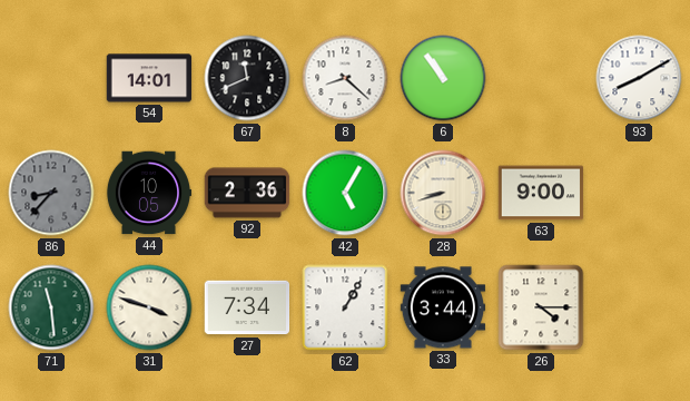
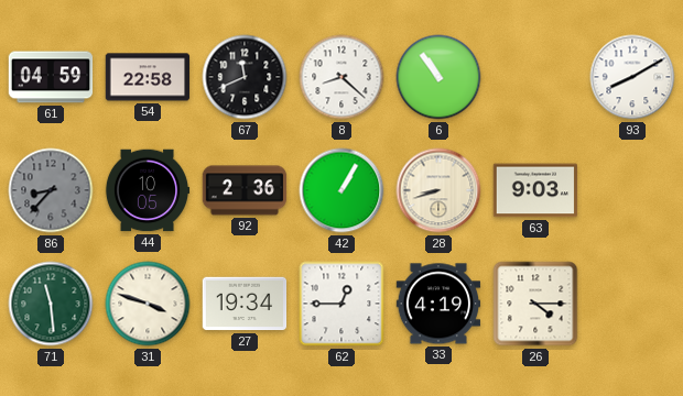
61: none -> 04:59
54: 14:01 -> 22:58
42: 5:05 -> 1:05
63: 9:00 -> 9:03
27: 7:34 -> 19:34
62: 1:05 -> 12:45
33: 3:44 -> 4:19
